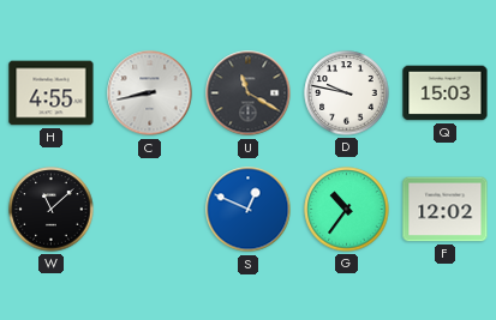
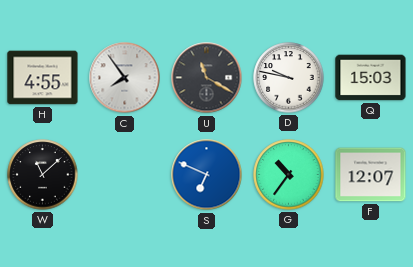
C: 8:43 -> 7:54
S: 12:49 -> 6:49
F: 12:02 -> 12:07
